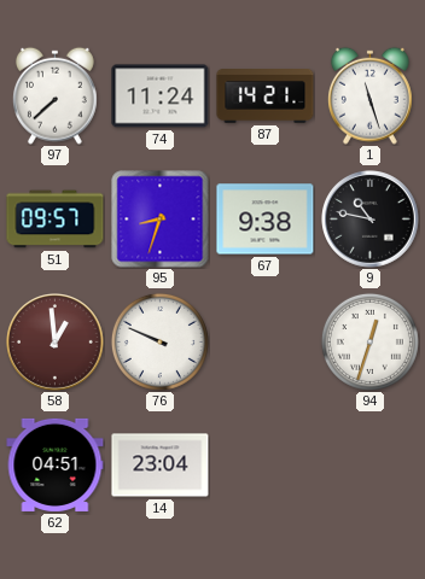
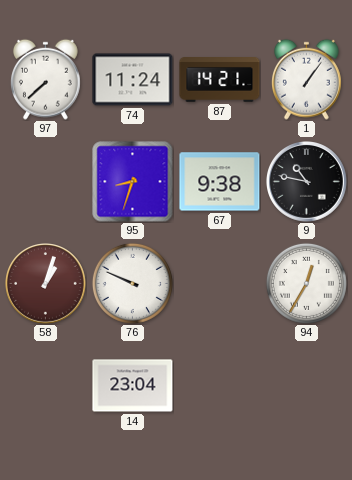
1: 11:27 -> 1:06
51: 09:57 -> none
58: 12:59 -> 1:03
94: 12:33 -> 12:35
62: 04:51 -> none
